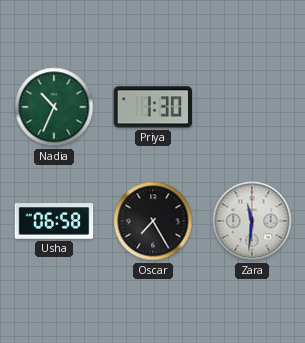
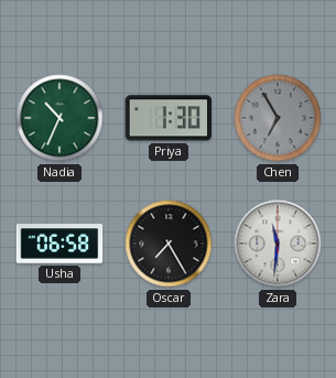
Chen: none -> 6:55
